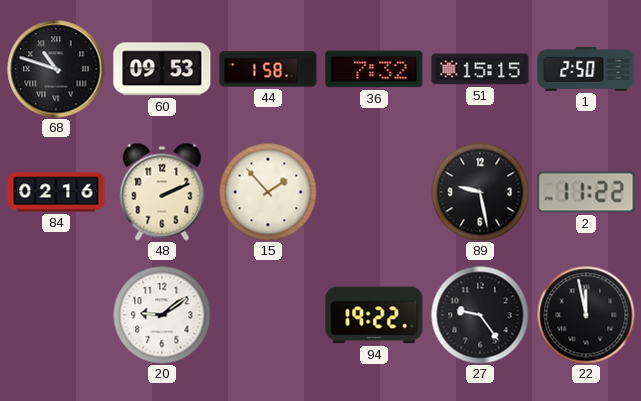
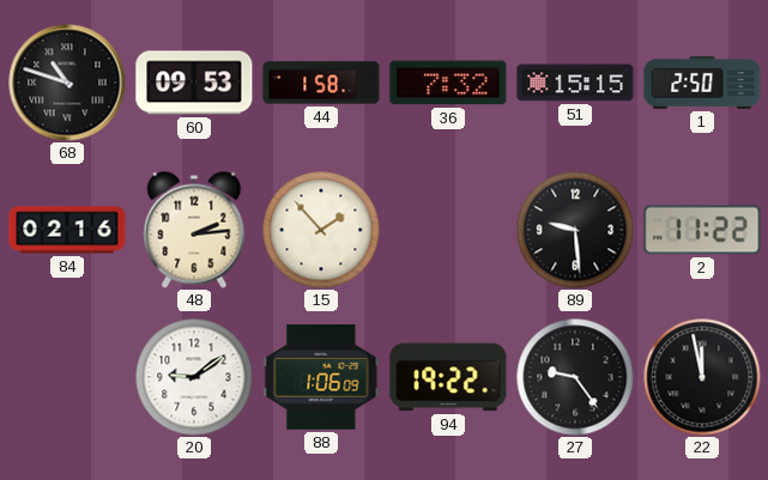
48: 2:11 -> 2:14
89: 9:28 -> 9:29
88: none -> 1:06
